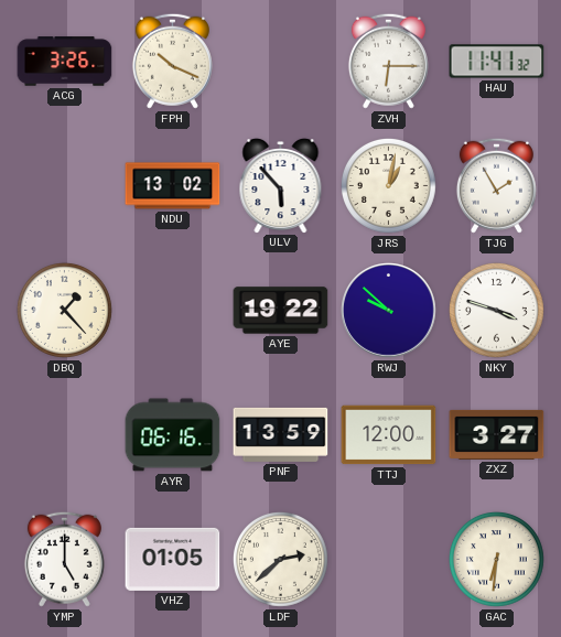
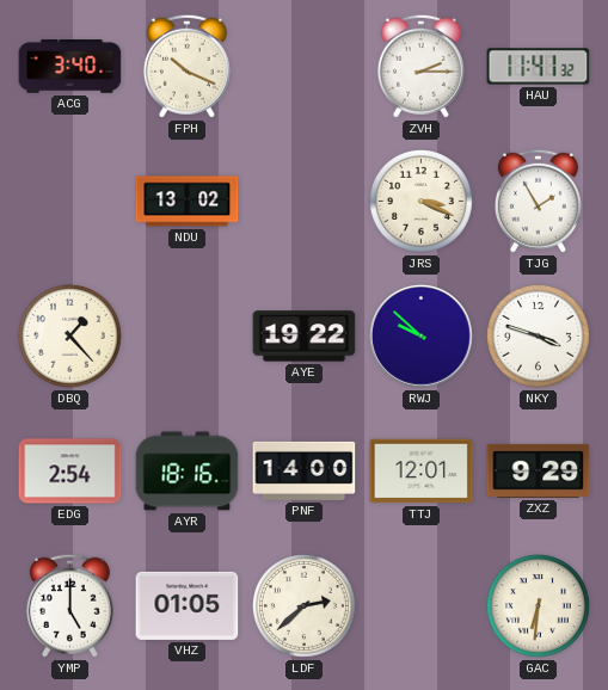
ACG: 3:26 -> 3:40
ZVH: 6:15 -> 2:15
ULV: 5:53 -> none
JRS: 1:02 -> 3:19
EDG: none -> 2:54
AYR: 06:16 -> 18:16
PNF: 13:59 -> 14:00
TTJ: 12:00 -> 12:01
ZXZ: 3:27 -> 9:29
